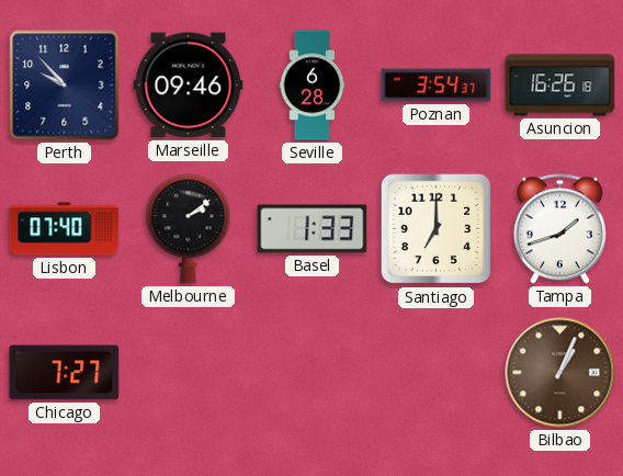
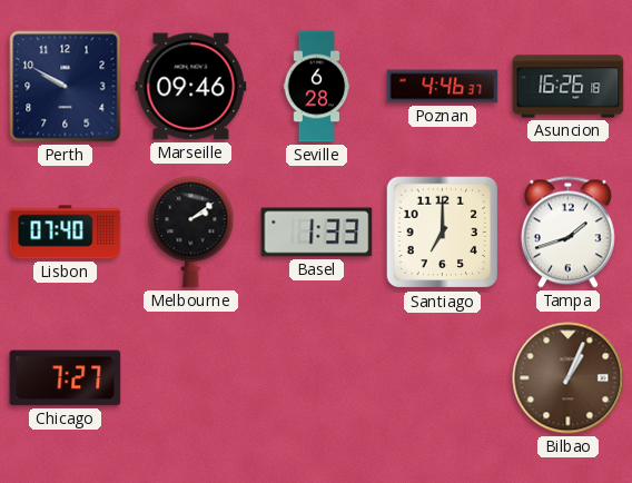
Perth: 9:53 -> 9:50
Poznan: 3:54 -> 4:46
